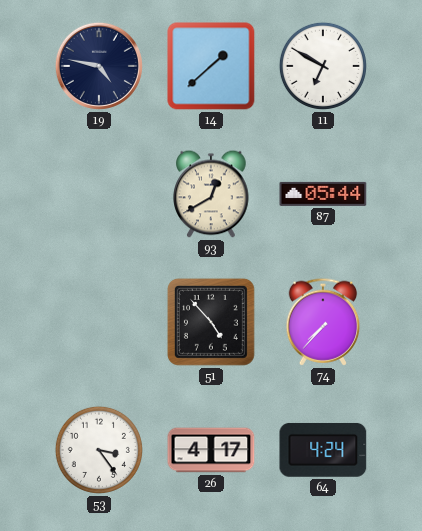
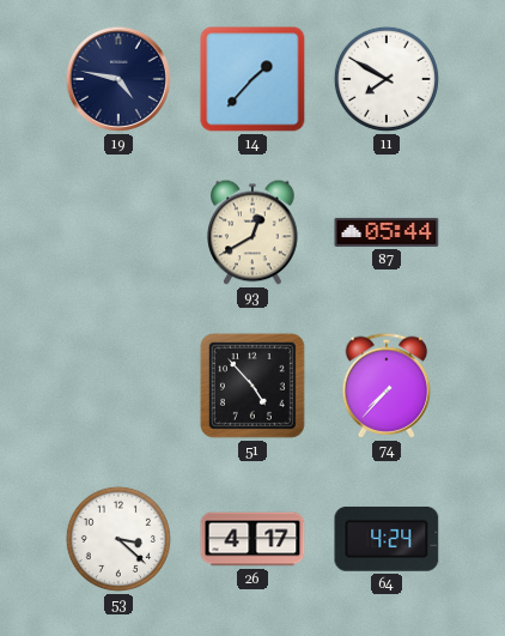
14: 1:38 -> 1:37
11: 6:50 -> 7:50
53: 3:24 -> 3:22
